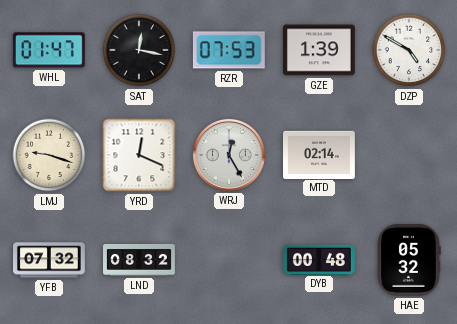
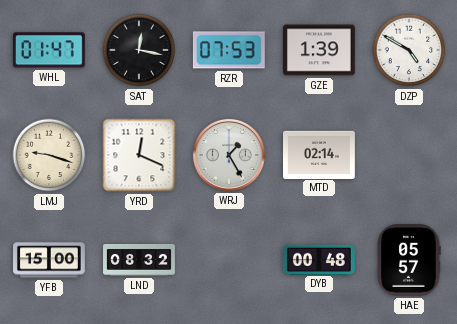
WRJ: 12:25 -> 1:25
YFB: 07:32 -> 15:00
HAE: 05:32 -> 05:57
